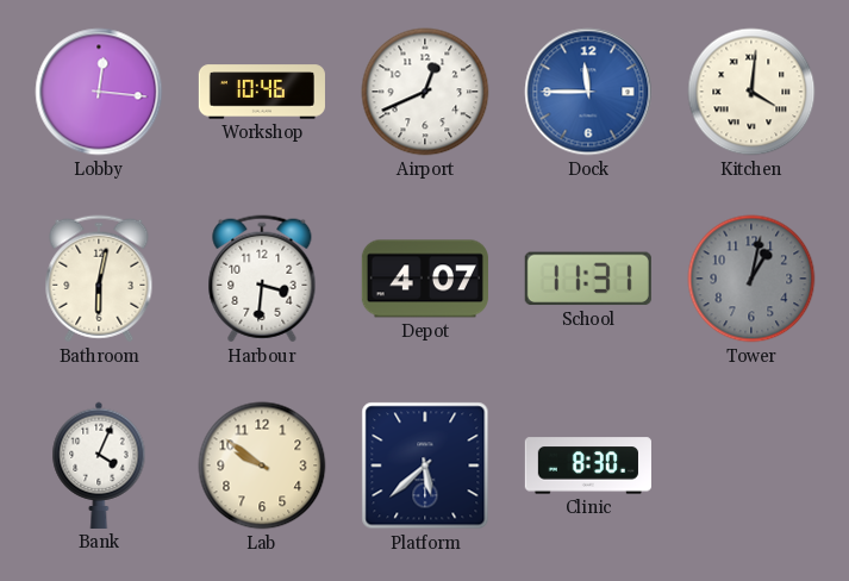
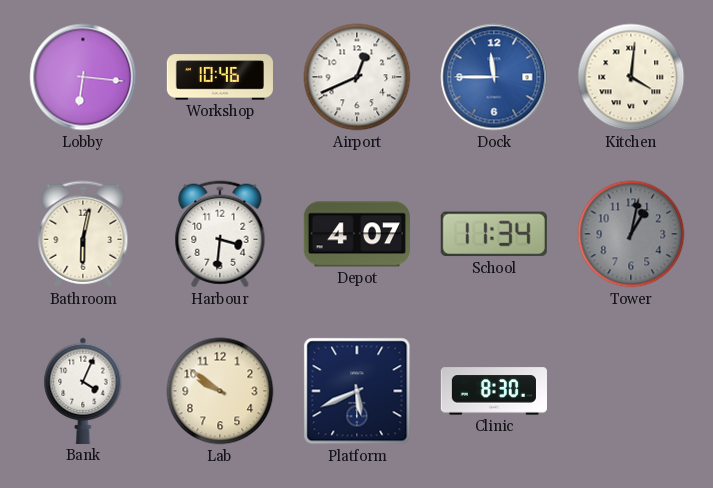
Lobby: 12:16 -> 6:16
School: 11:31 -> 11:34
Platform: 5:38 -> 5:41
